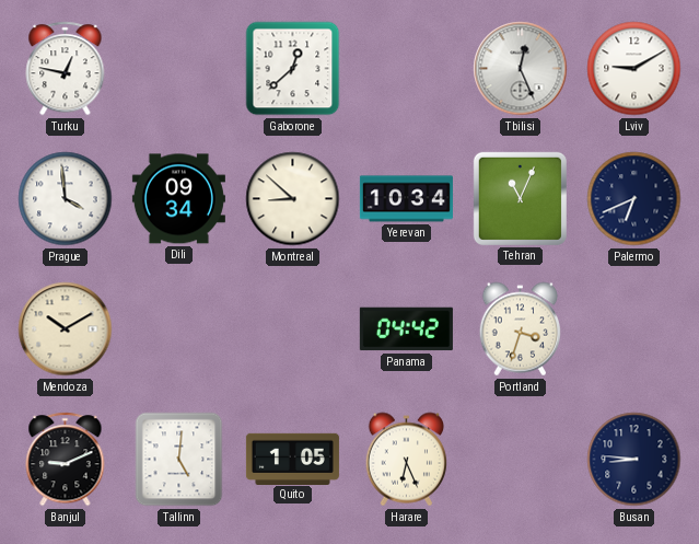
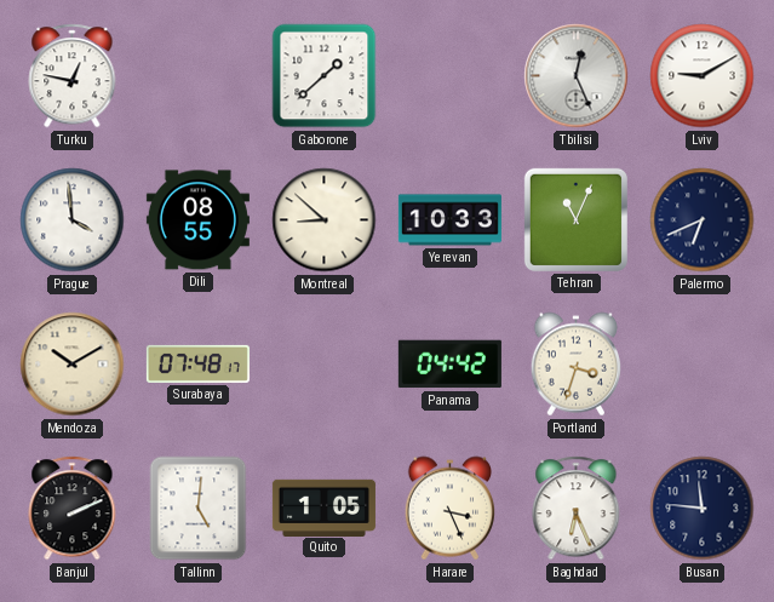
Gaborone: 12:38 -> 1:38
Dili: 09:34 -> 08:55
Yerevan: 10:34 -> 10:33
Surabaya: none -> 07:48
Banjul: 9:11 -> 2:11
Harare: 6:26 -> 3:26
Baghdad: none -> 6:26
Busan: 8:46 -> 11:46
